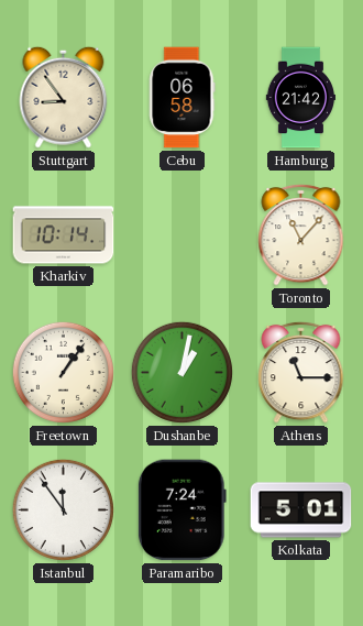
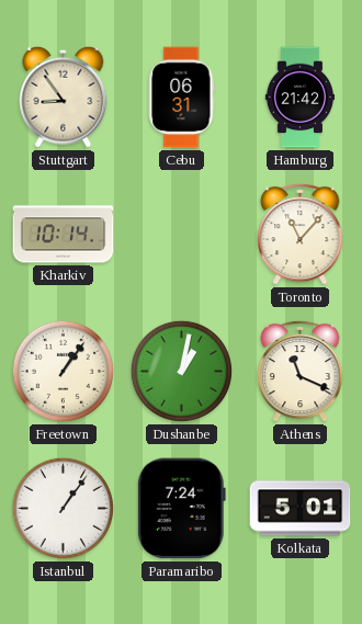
Cebu: 06:58 -> 06:31
Athens: 11:15 -> 11:19
Istanbul: 11:54 -> 1:06
